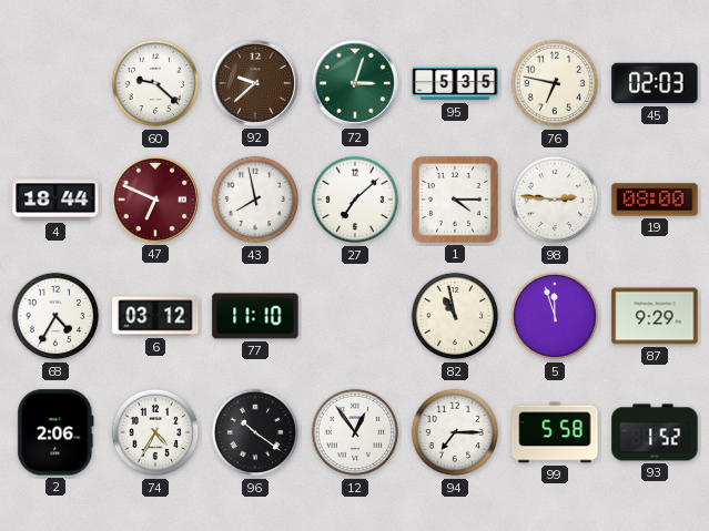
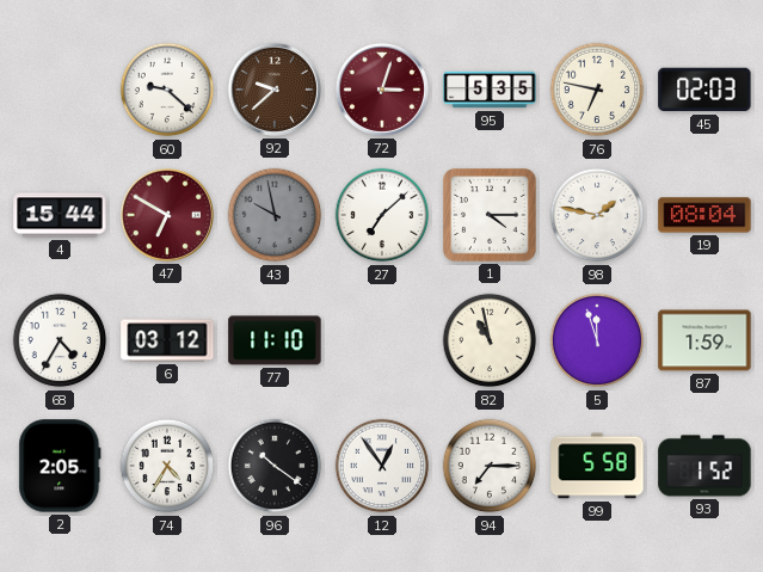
72 dial: green -> burgundy
4: 18:44 -> 15:44
47: 6:49 -> 6:50
43: 7:58 -> 9:58
43 dial: white -> grey
98: 2:46 -> 1:47
19: 08:00 -> 08:04
87: 9:29 -> 1:59
2: 2:06 -> 2:05
